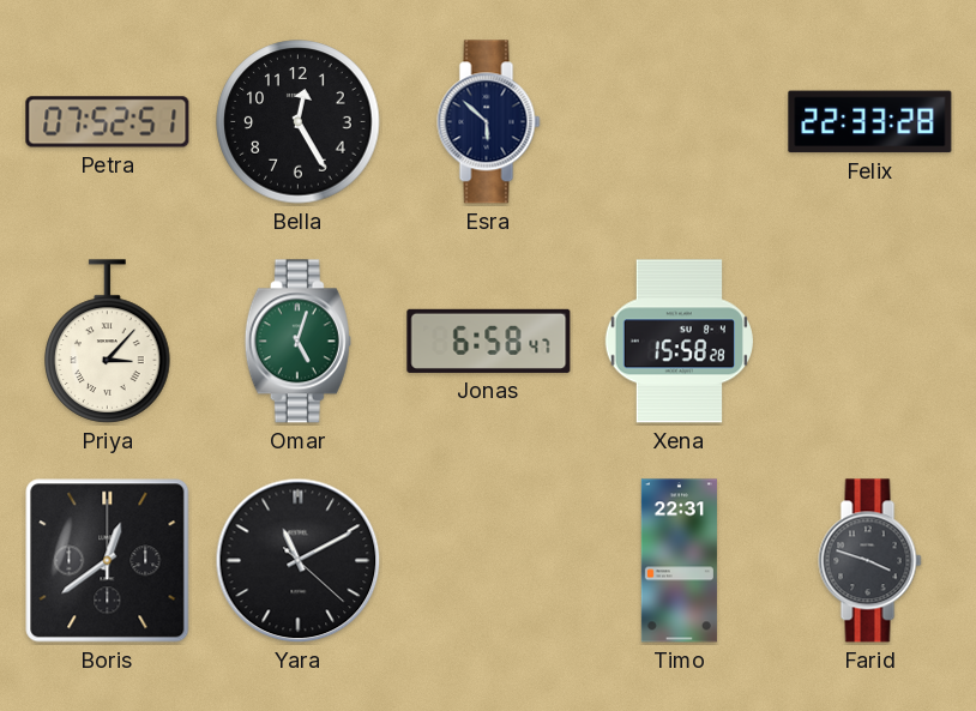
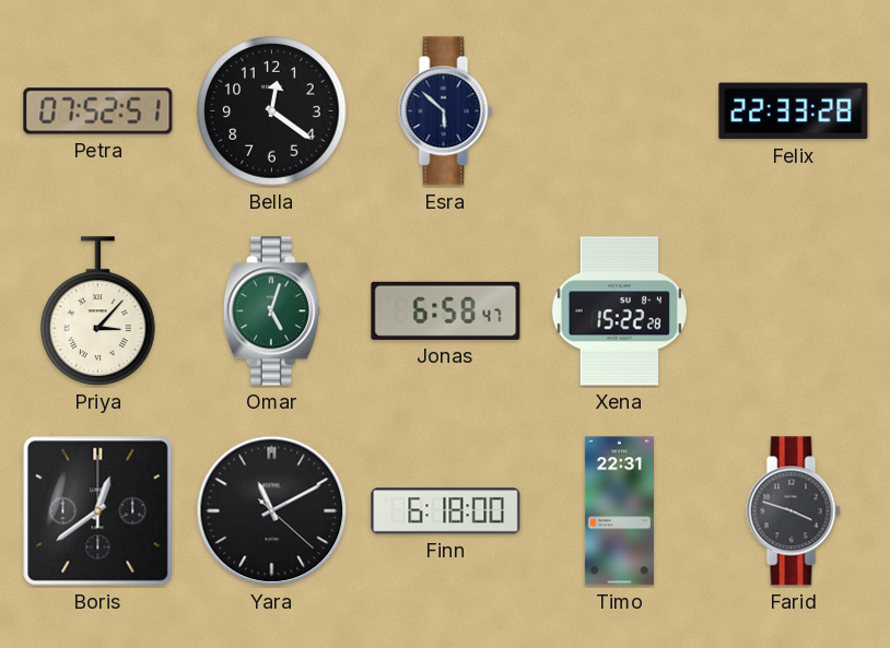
Bella: 12:25 -> 12:21
Xena: 15:58 -> 15:22
Finn: none -> 6:18
